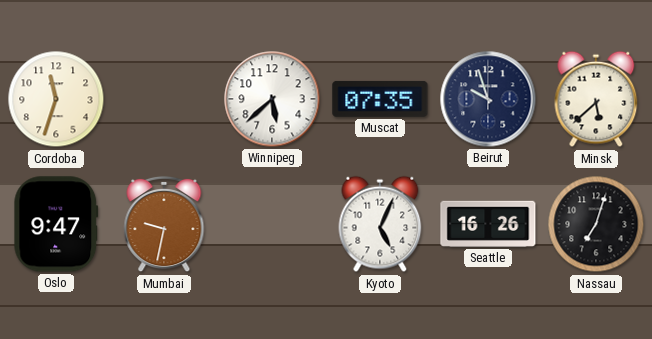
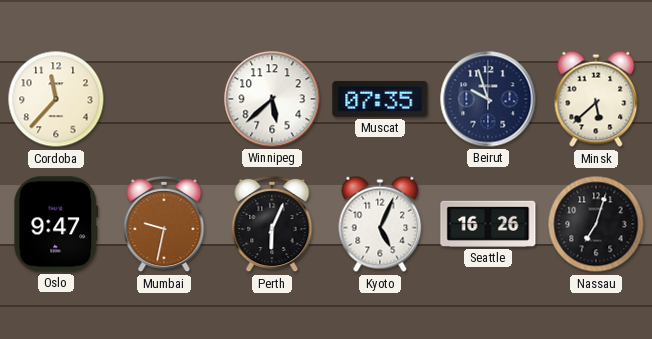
Cordoba: 11:33 -> 11:37
Perth: none -> 6:04
